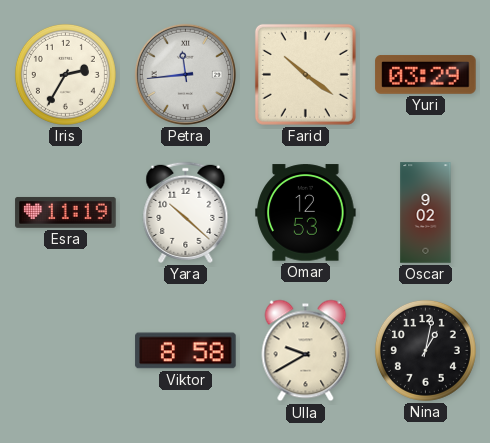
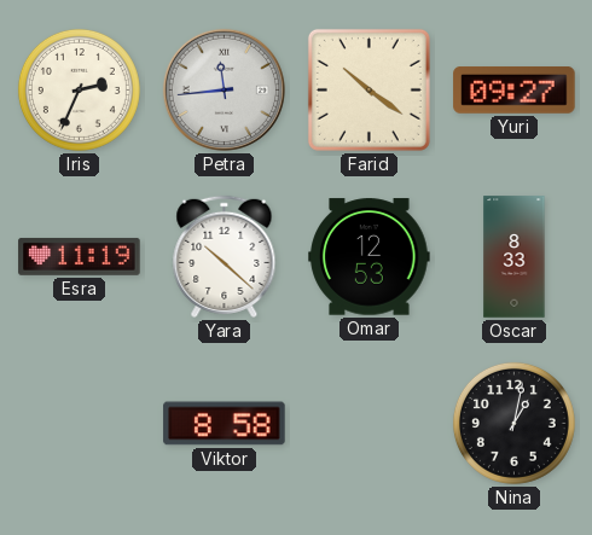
Iris: 2:35 -> 2:34
Yuri: 03:29 -> 09:27
Oscar: 9:02 -> 8:33
Ulla: 9:40 -> none
